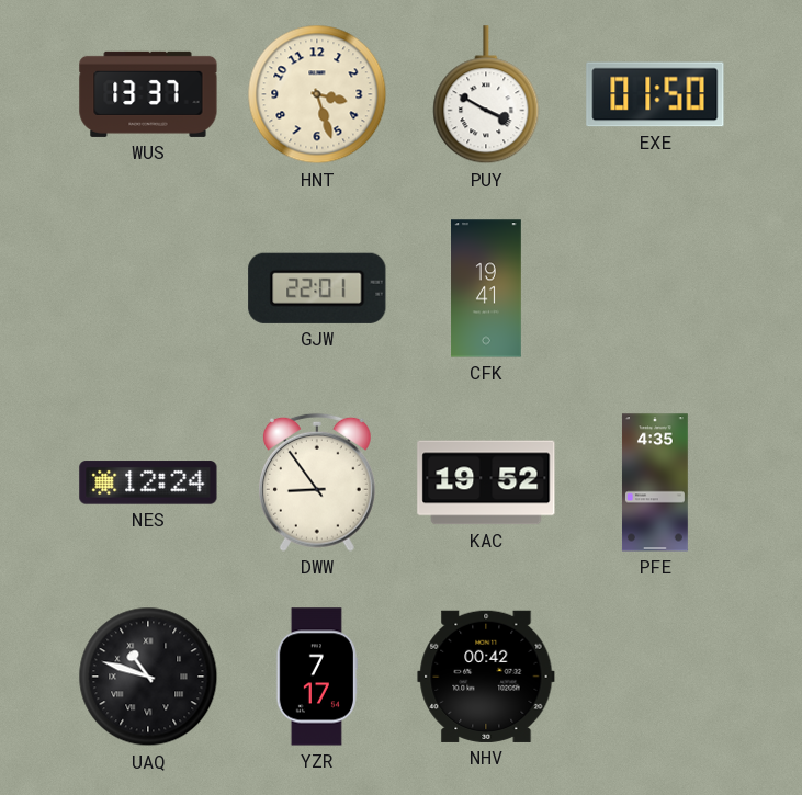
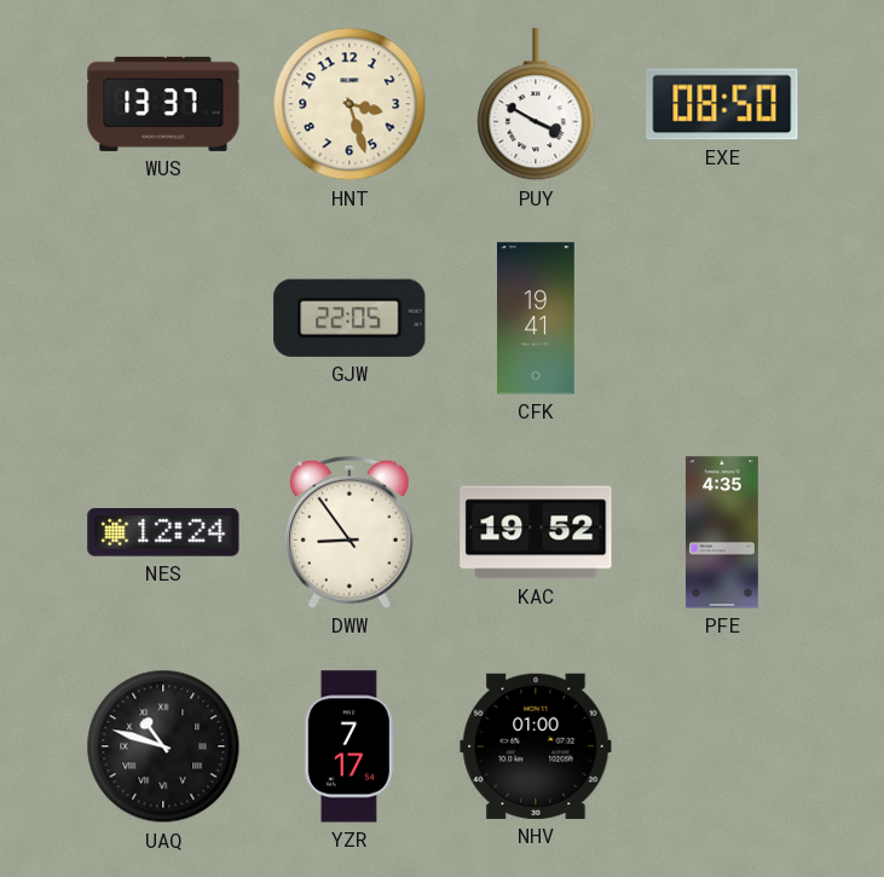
EXE: 01:50 -> 08:50
GJW: 22:01 -> 22:05
NHV: 00:42 -> 01:00
